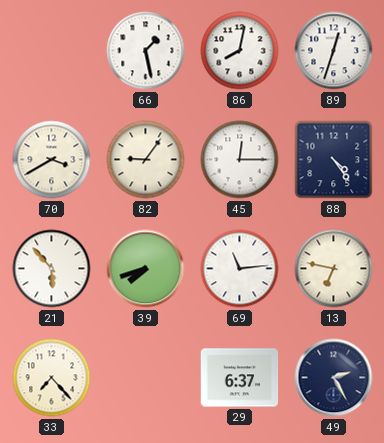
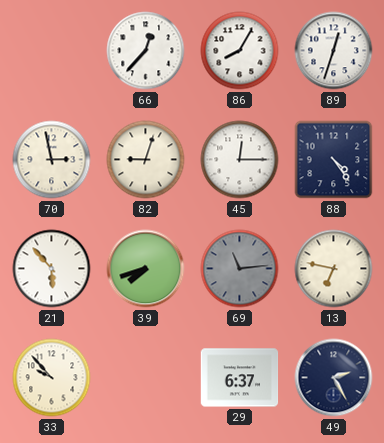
66: 1:28 -> 12:37
86: 8:02 -> 8:05
70: 3:40 -> 2:58
82: 9:06 -> 9:03
69 dial: white -> grey
33: 7:23 -> 9:53
